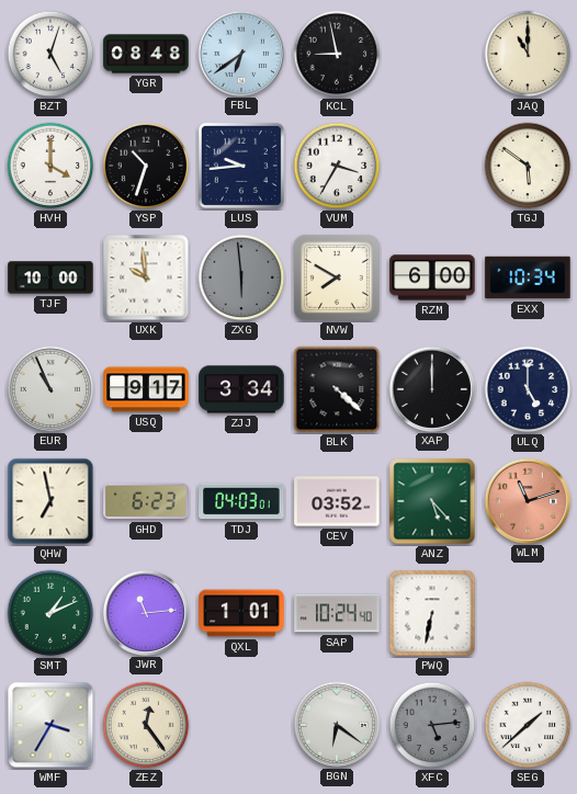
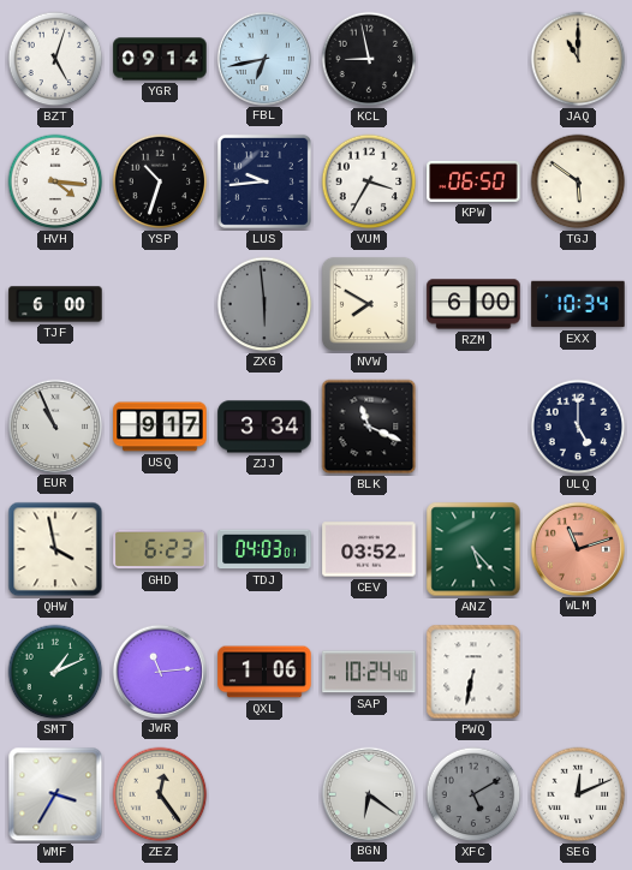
YGR: 08:48 -> 09:14
FBL: 6:39 -> 6:43
HVH: 4:00 -> 4:16
KPW: none -> 06:50
TJF: 10:00 -> 6:00
UXK: 9:59 -> none
BLK: 4:22 -> 11:19
XAP: 12:00 -> none
QHW: 6:58 -> 3:58
QXL: 1:01 -> 1:06
XFC: 5:14 -> 5:10
SEG: 1:38 -> 12:11
